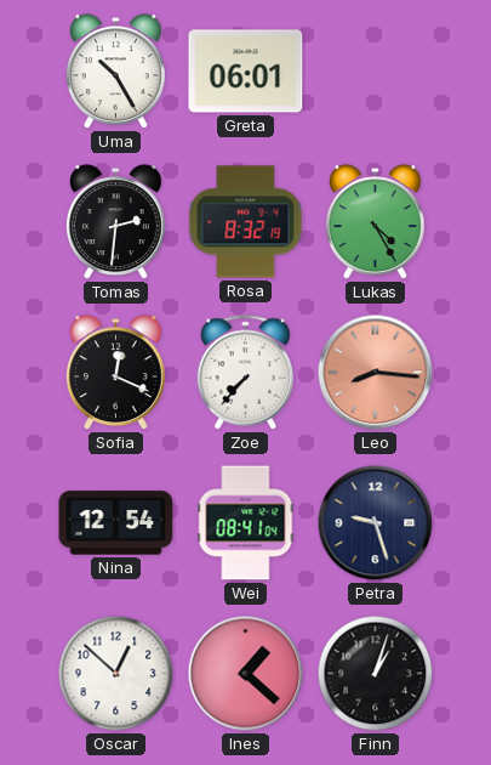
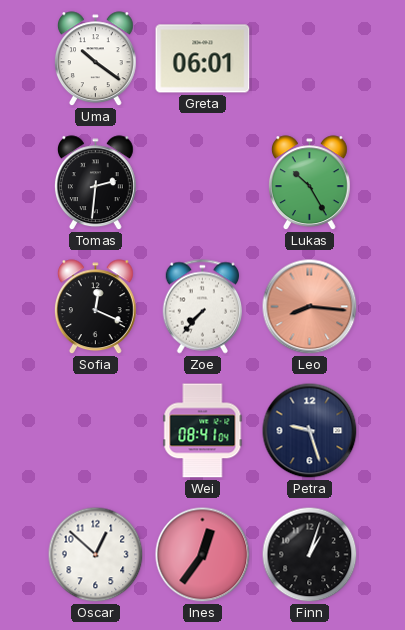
Uma: 10:25 -> 10:21
Rosa: 8:32 -> none
Lukas: 4:25 -> 10:25
Nina: 12:54 -> none
Ines: 1:22 -> 12:36
